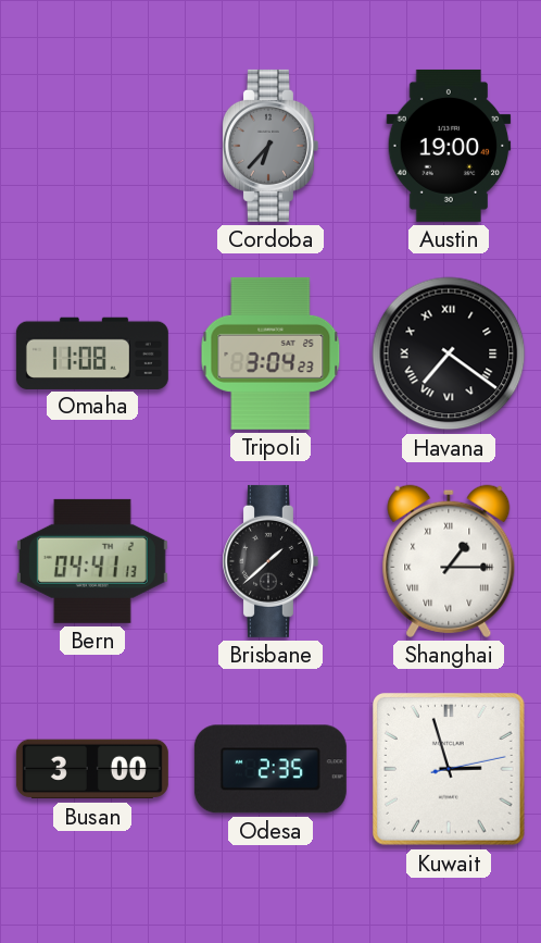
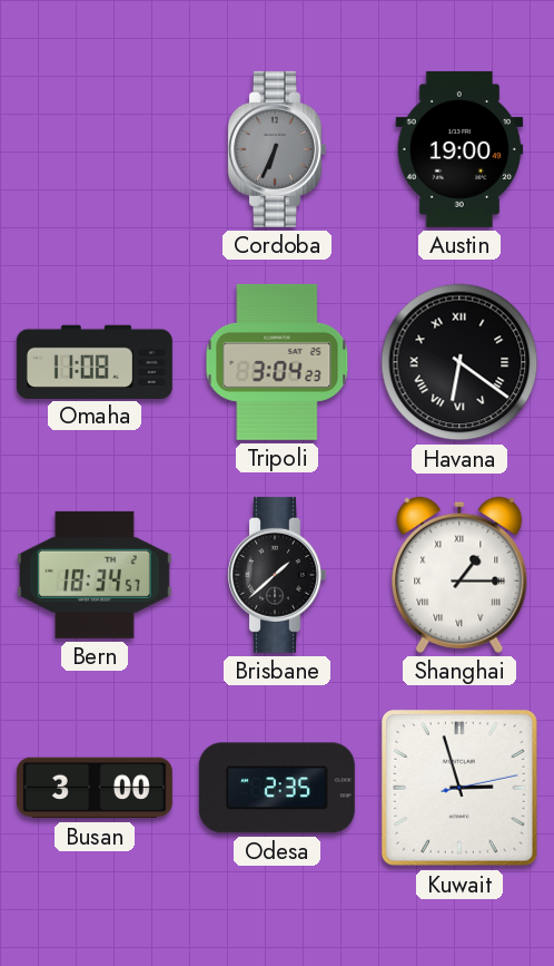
Cordoba: 6:37 -> 6:34
Havana: 7:21 -> 6:21
Bern: 04:41 -> 18:34
